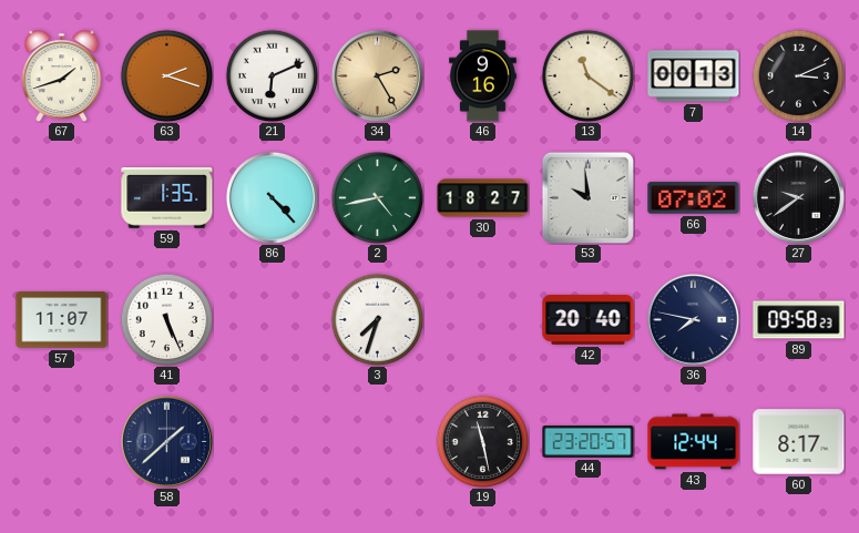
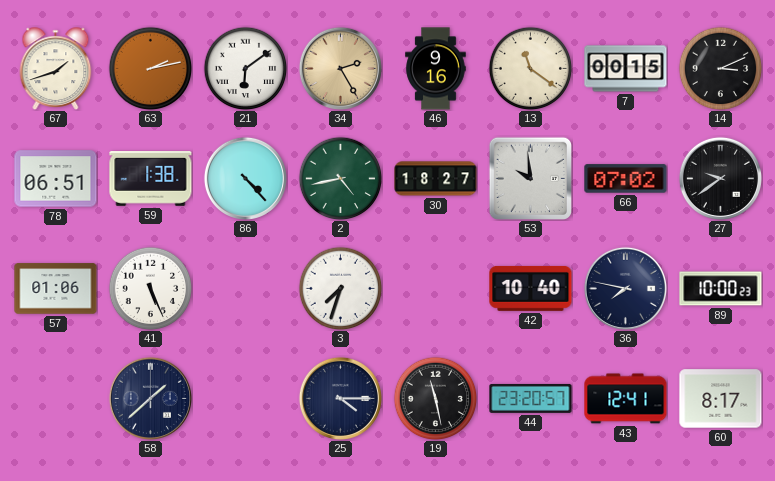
63: 2:18 -> 2:13
21: 6:11 -> 6:09
7: 00:13 -> 00:15
78: none -> 06:51
59: 1:35 -> 1:38
57: 11:07 -> 01:06
42: 20:40 -> 10:40
89: 09:58 -> 10:00
25: none -> 4:15
43: 12:44 -> 12:41
